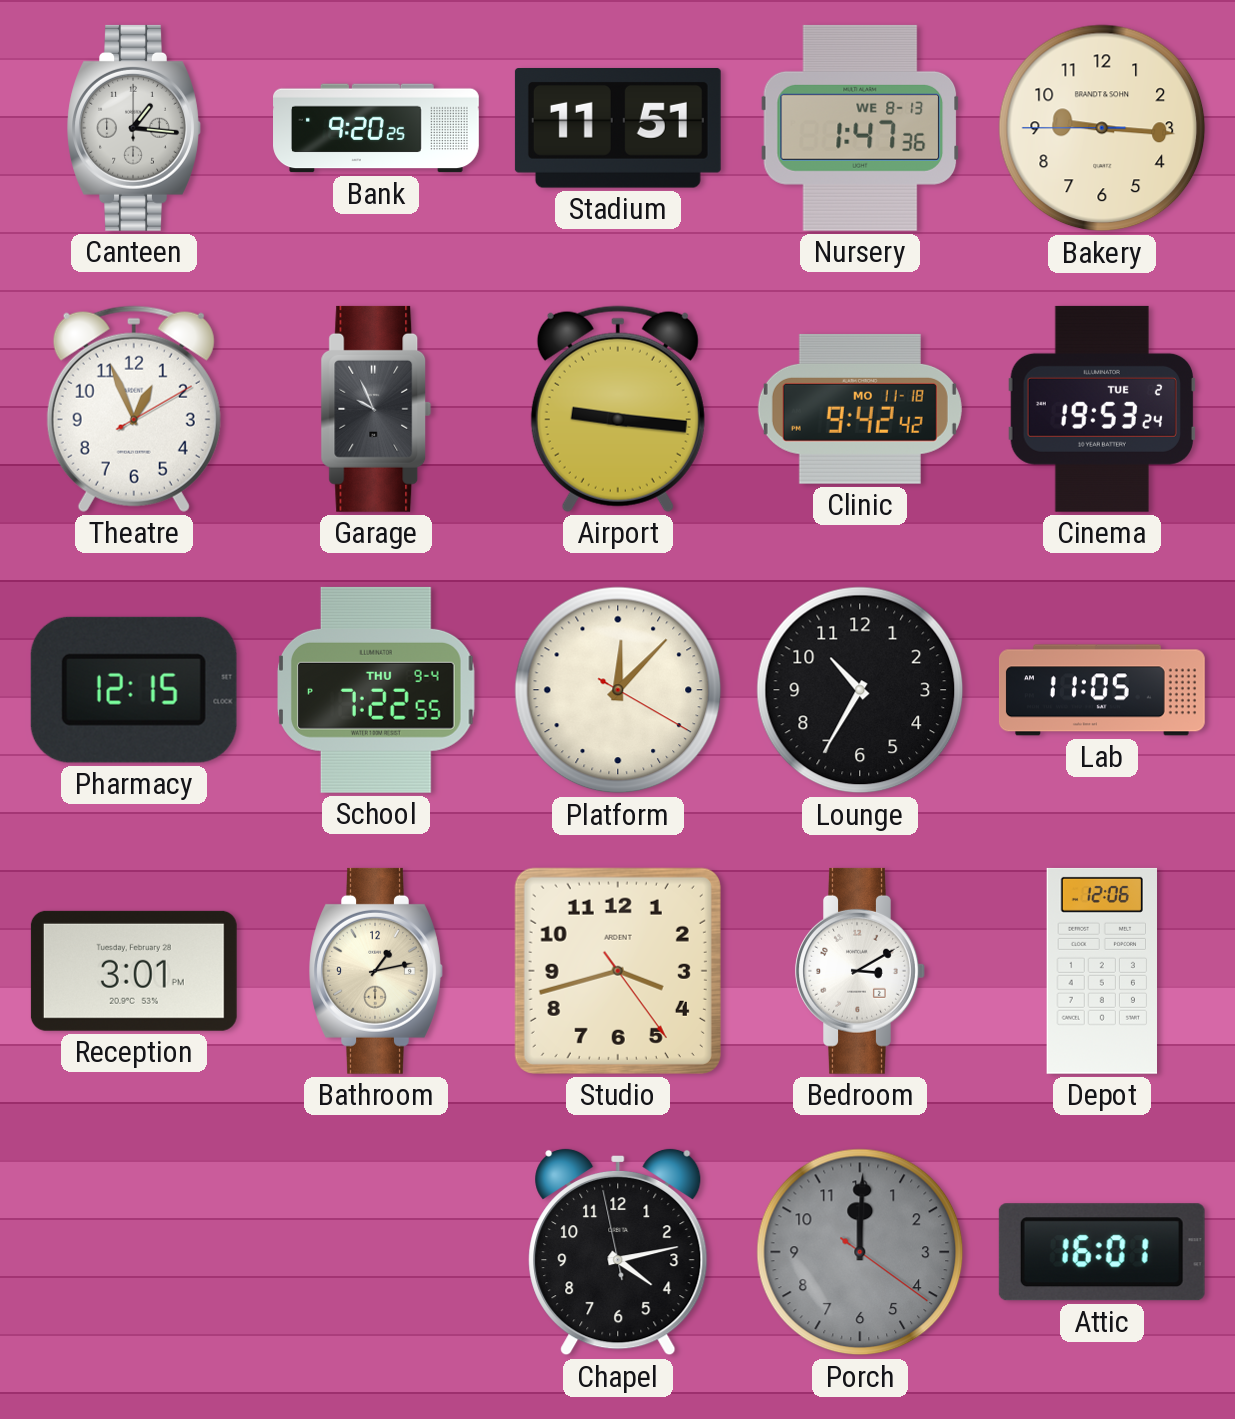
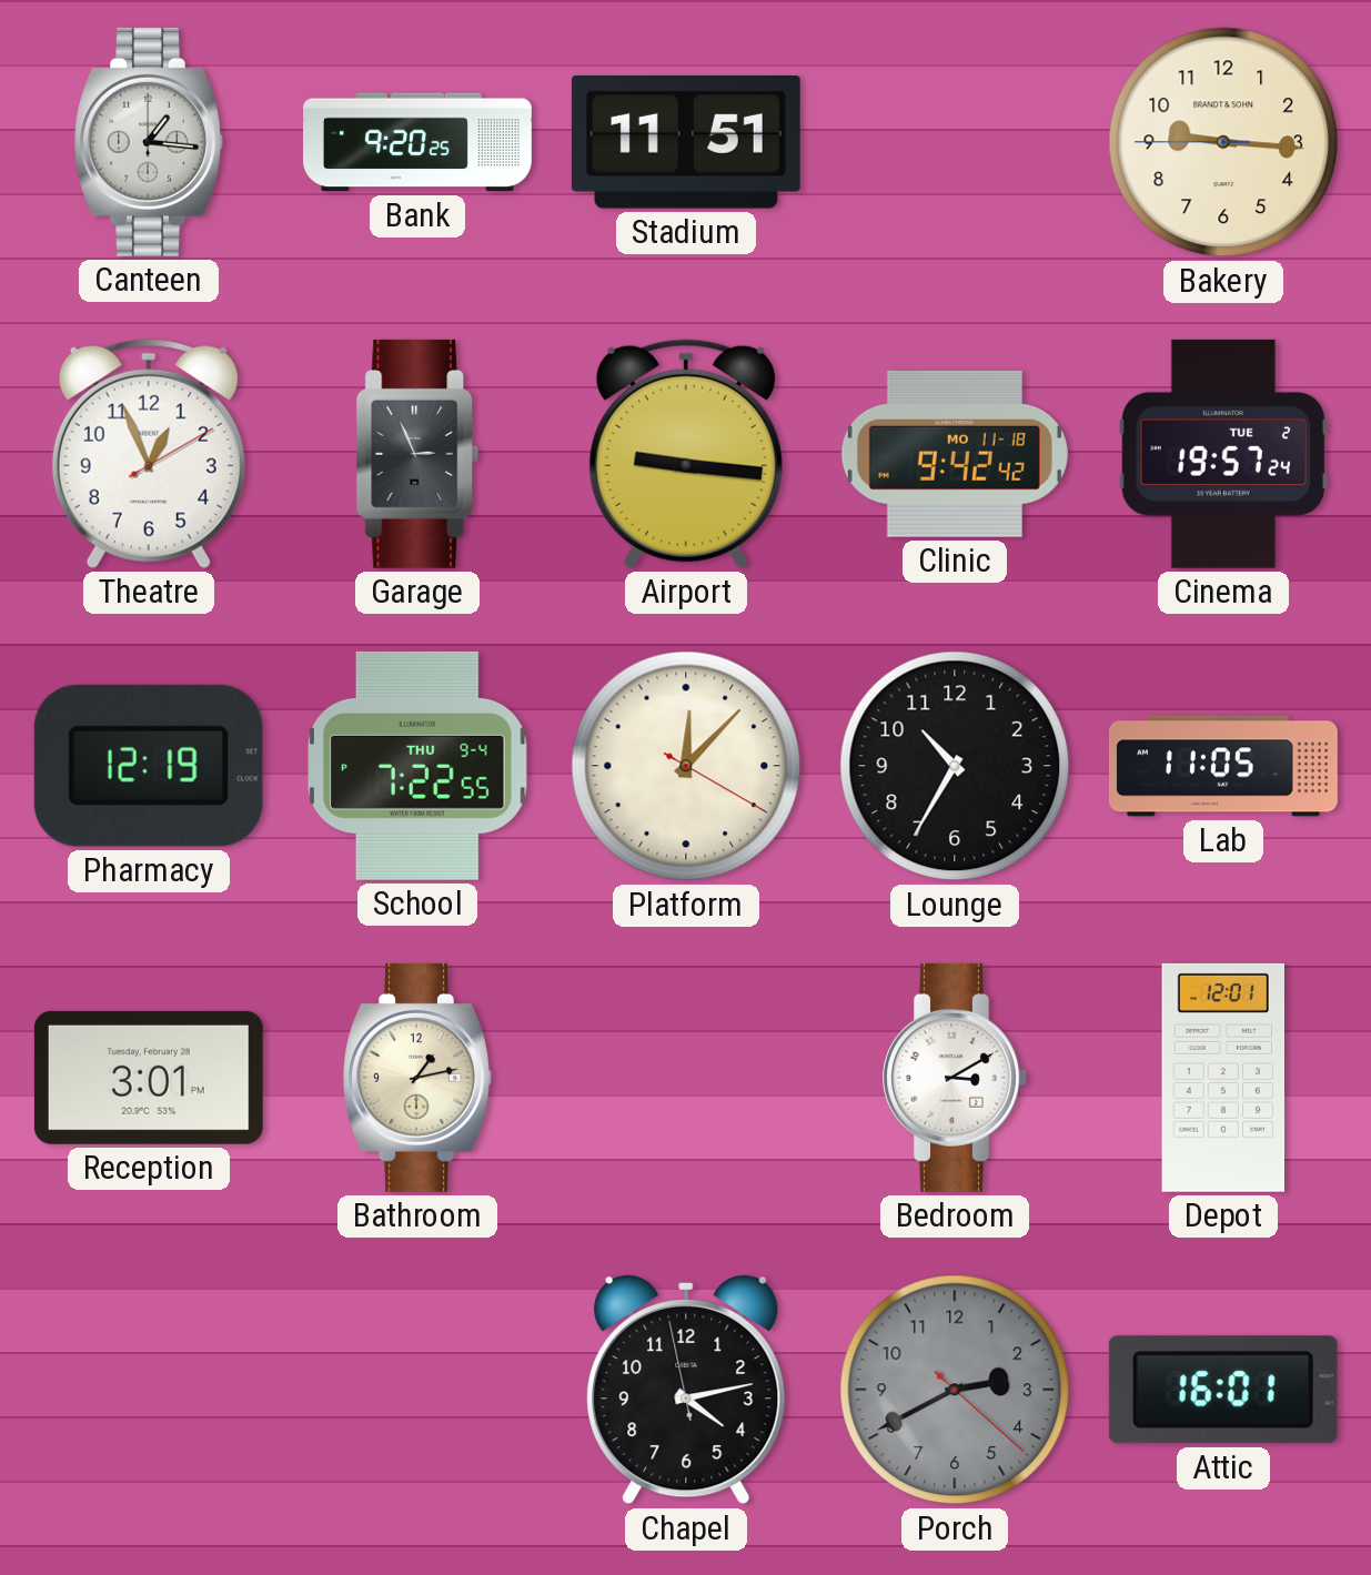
Nursery: 1:47 -> none
Garage: 9:56 -> 2:56
Cinema: 19:53 -> 19:57
Pharmacy: 12:15 -> 12:19
Studio: 3:42 -> none
Depot: 12:06 -> 12:01
Porch: 12:00 -> 2:40
